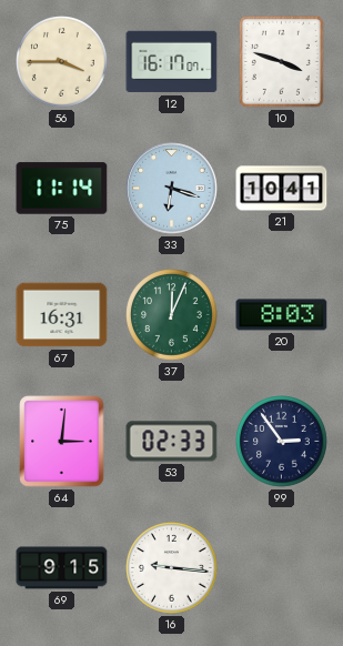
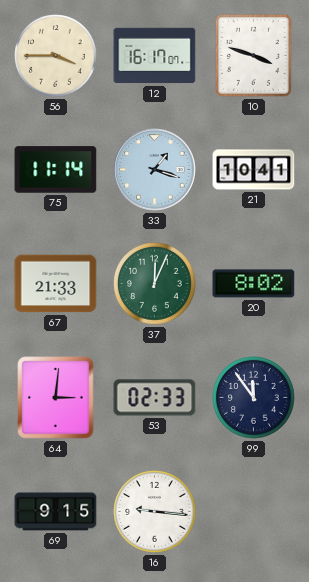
33: 6:18 -> 1:18
67: 16:31 -> 21:33
20: 8:03 -> 8:02
99: 2:54 -> 11:54
